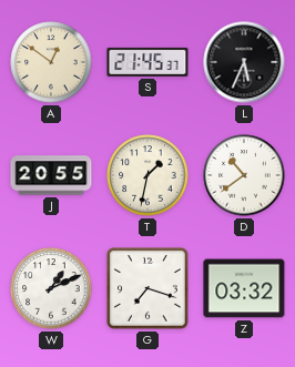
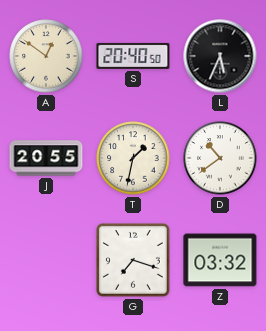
S: 21:45 -> 20:40
W: 1:11 -> none
